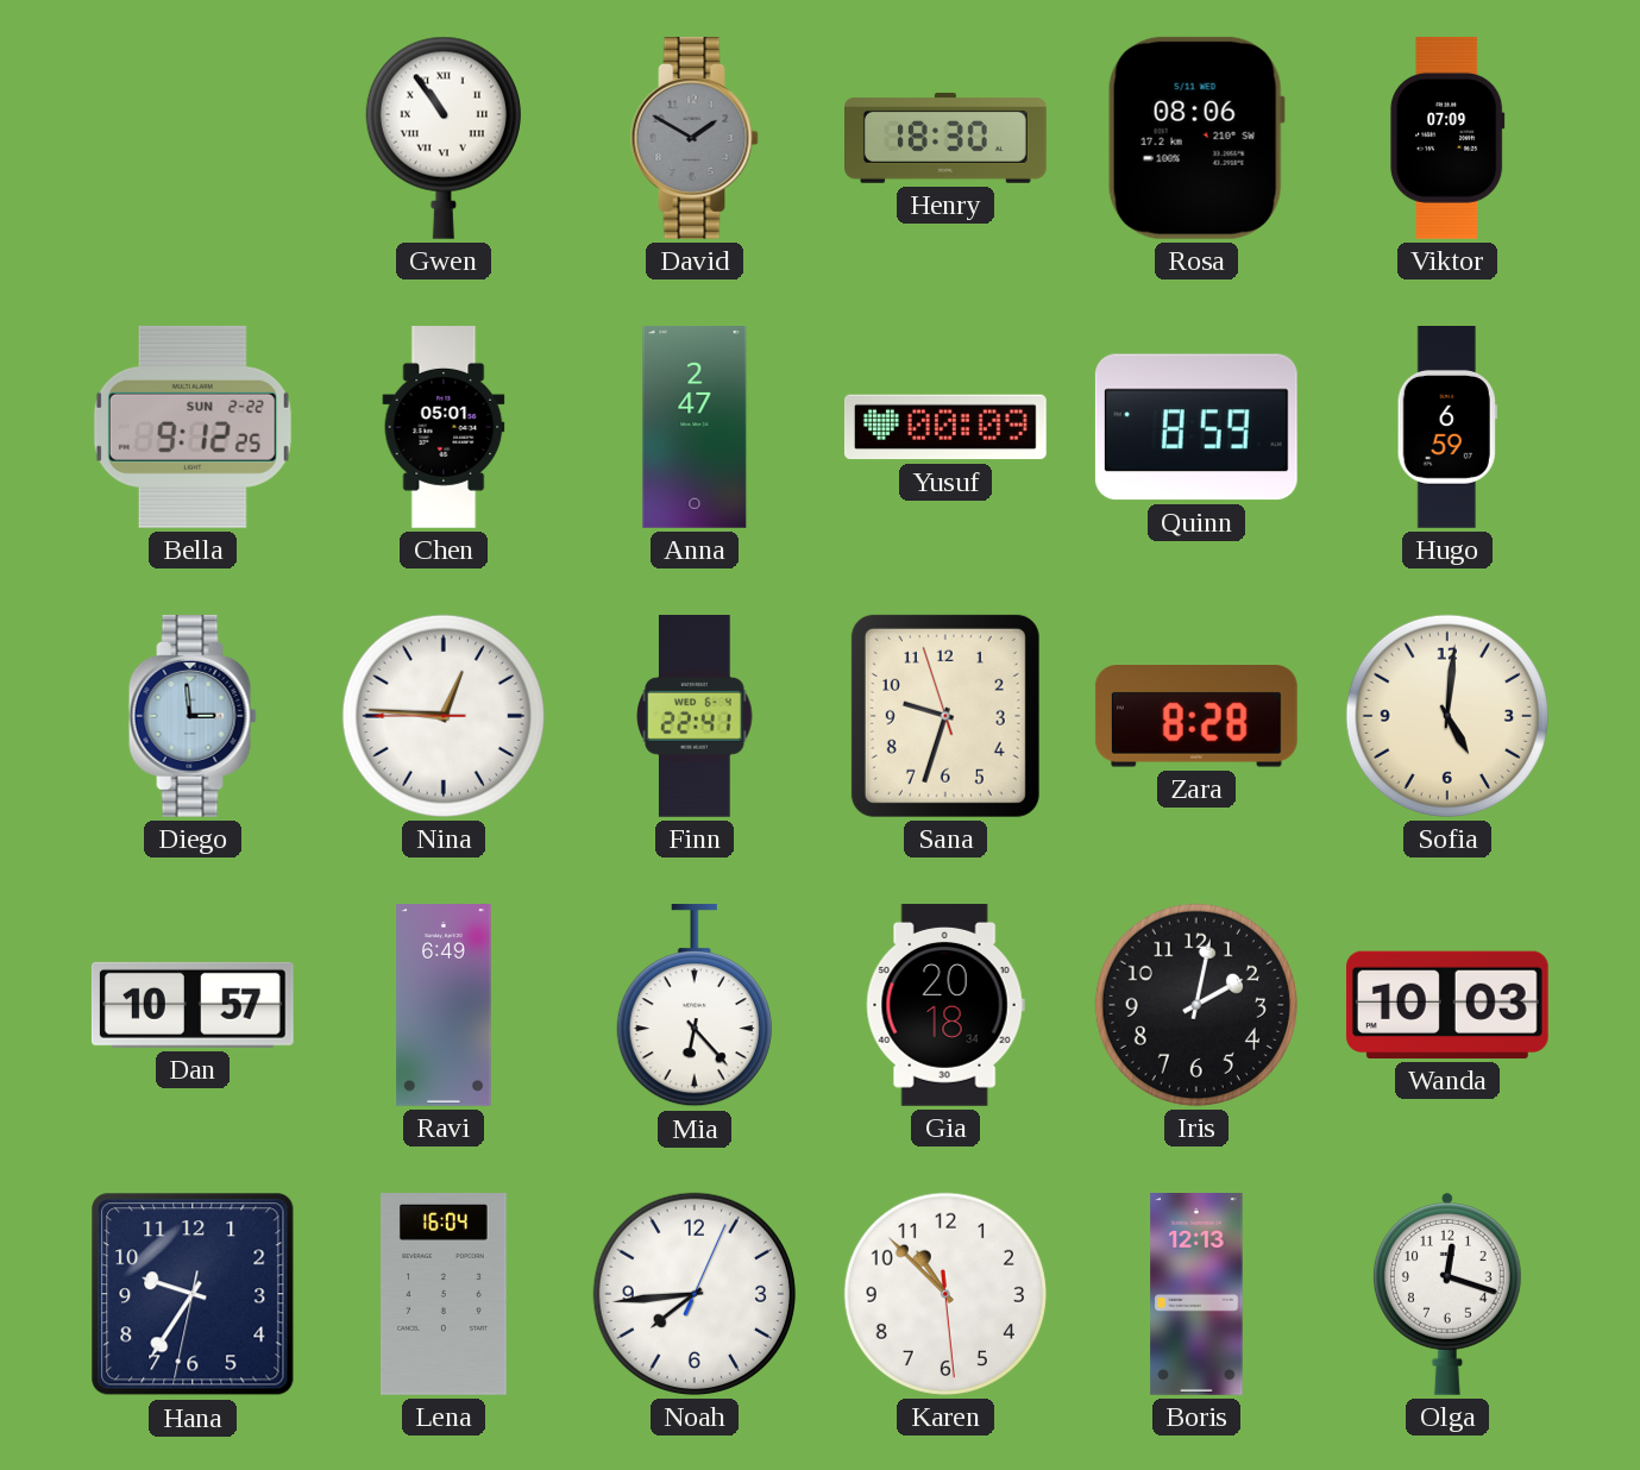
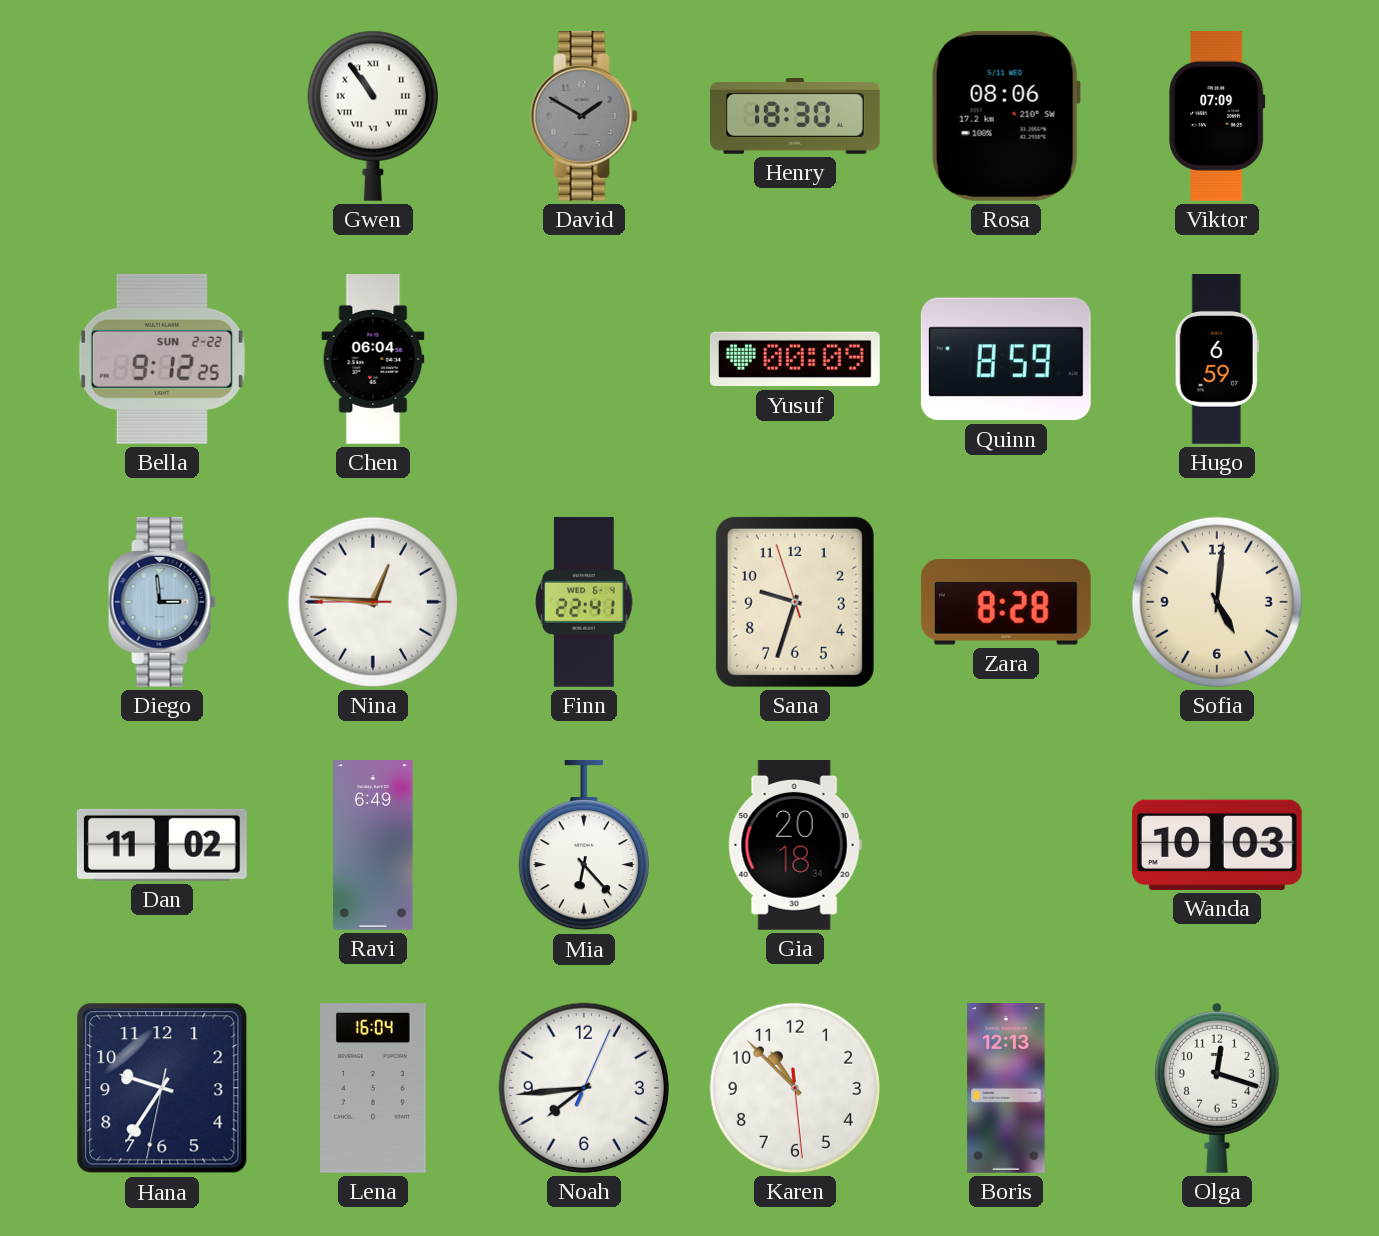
Chen: 05:01 -> 06:04
Anna: 2:47 -> none
Dan: 10:57 -> 11:02
Iris: 2:02 -> none
